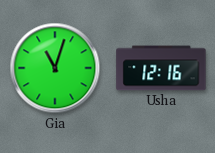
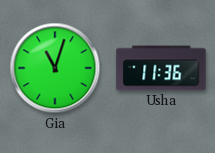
Usha: 12:16 -> 11:36
